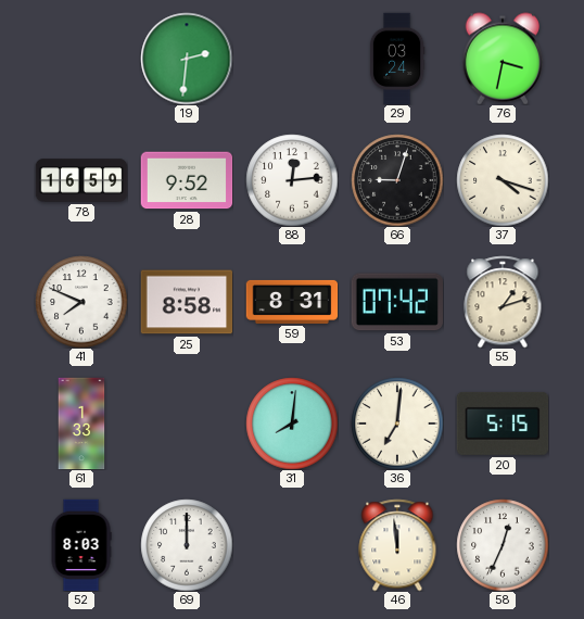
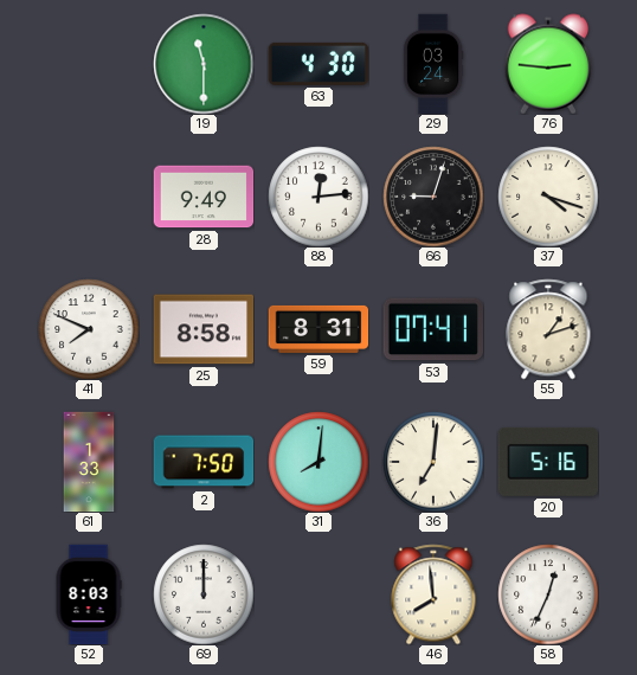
19: 2:31 -> 11:30
63: none -> 4:30
76: 3:32 -> 2:46
78: 16:59 -> none
28: 9:52 -> 9:49
53: 07:42 -> 07:41
2: none -> 7:50
20: 5:15 -> 5:16
46: 11:59 -> 7:59
